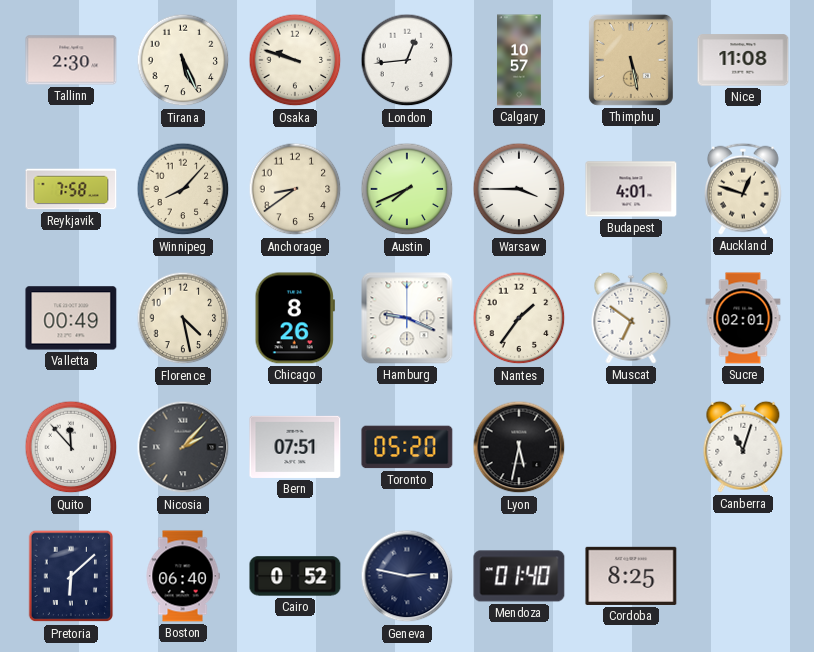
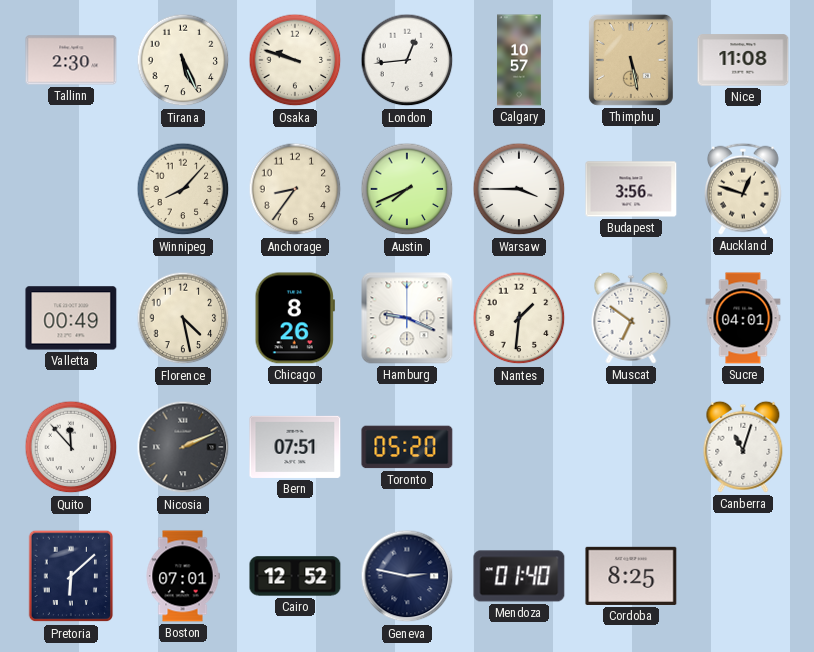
Reykjavik: 7:58 -> none
Anchorage: 8:39 -> 8:36
Budapest: 4:01 -> 3:56
Nantes: 1:36 -> 1:31
Sucre: 02:01 -> 04:01
Nicosia: 2:07 -> 2:11
Lyon: 5:32 -> none
Boston: 06:40 -> 07:01
Cairo: 0:52 -> 12:52
